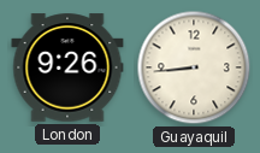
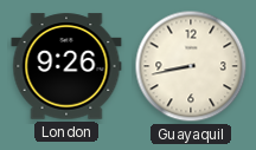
Guayaquil: 8:44 -> 8:43
